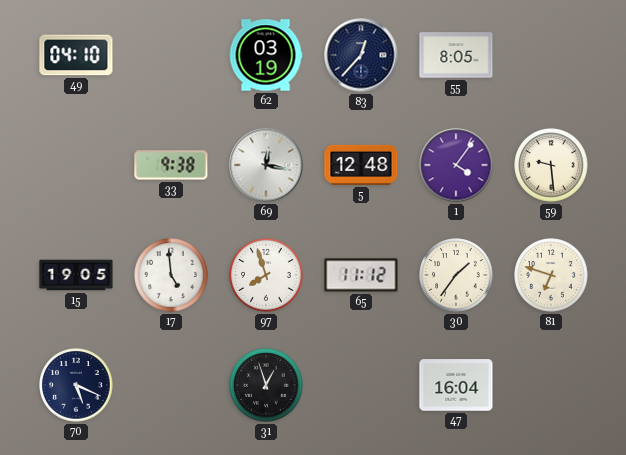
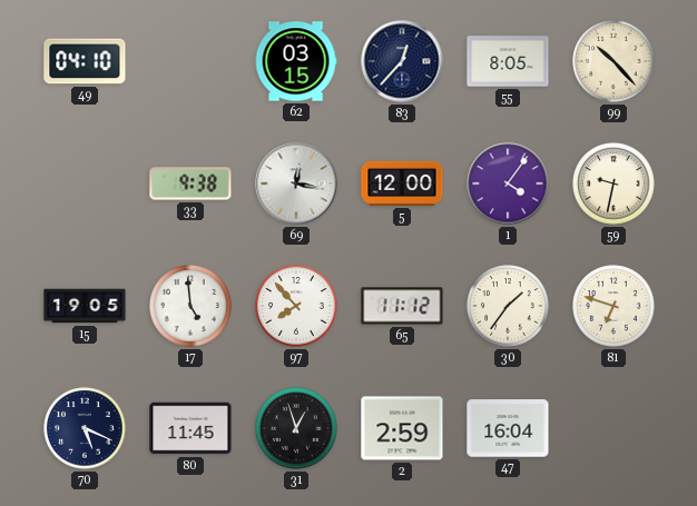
62: 03:19 -> 03:15
99: none -> 10:23
5: 12:48 -> 12:00
59: 9:29 -> 9:32
97: 7:57 -> 7:53
80: none -> 11:45
2: none -> 2:59
